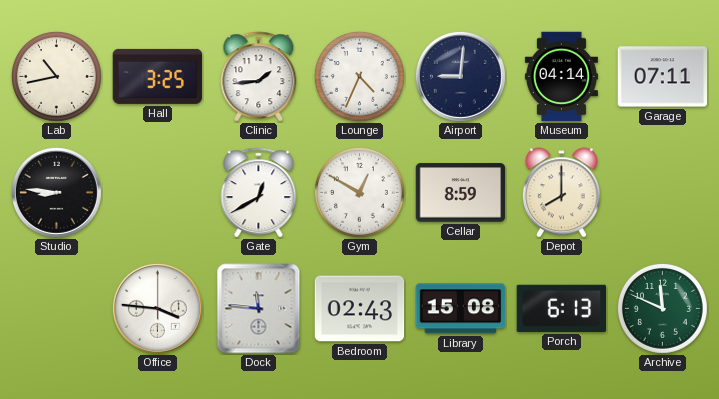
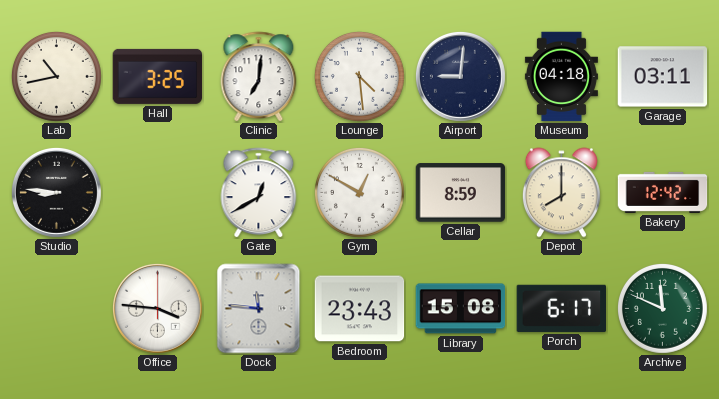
Clinic: 1:44 -> 7:01
Lounge: 4:34 -> 4:29
Museum: 04:14 -> 04:18
Garage: 07:11 -> 03:11
Bakery: none -> 12:42
Bedroom: 02:43 -> 23:43
Porch: 6:13 -> 6:17
